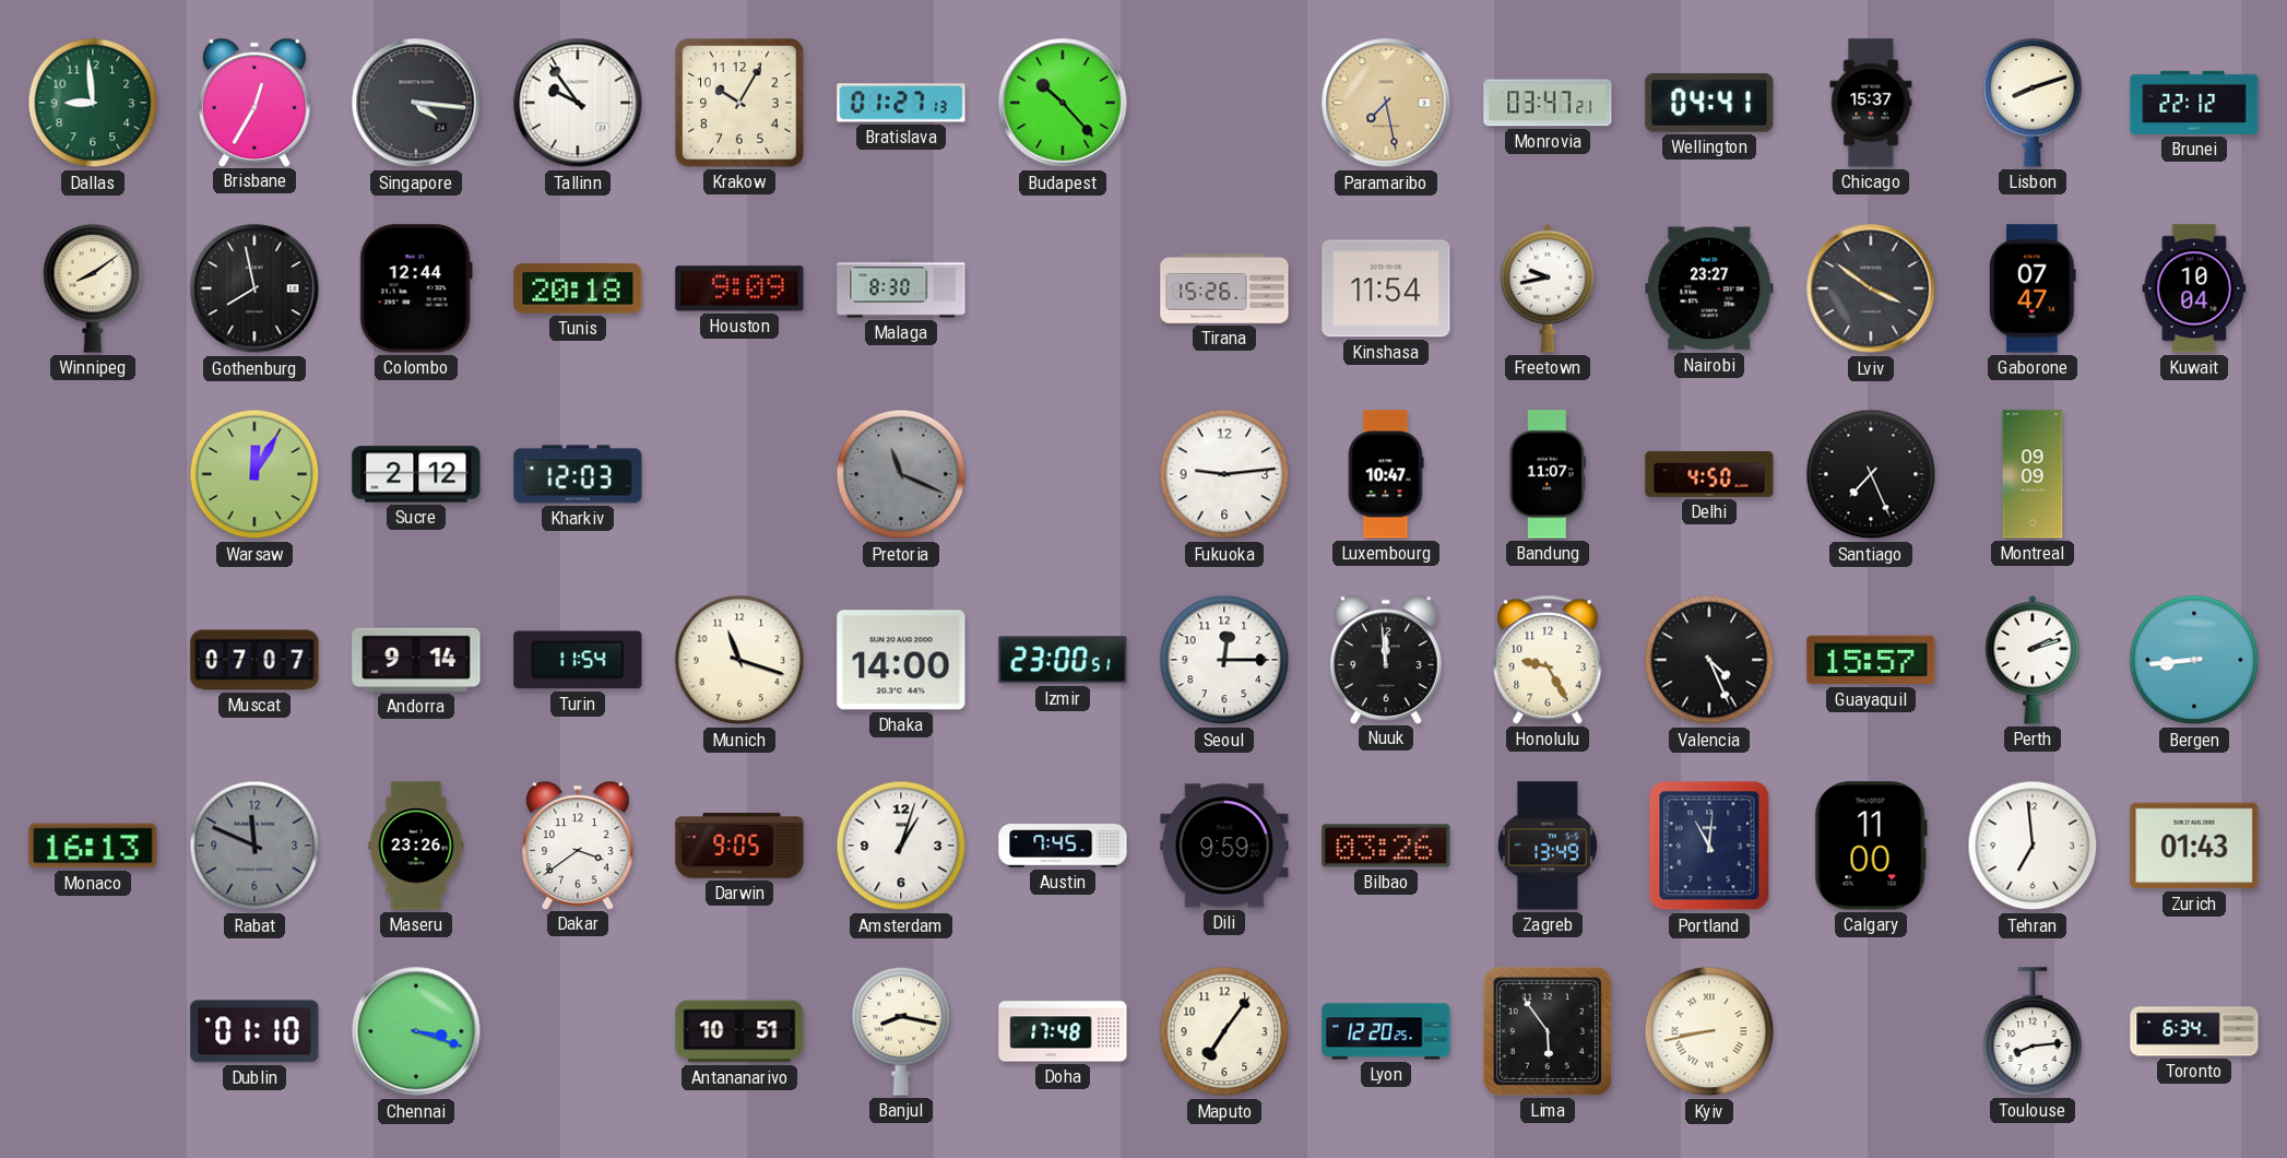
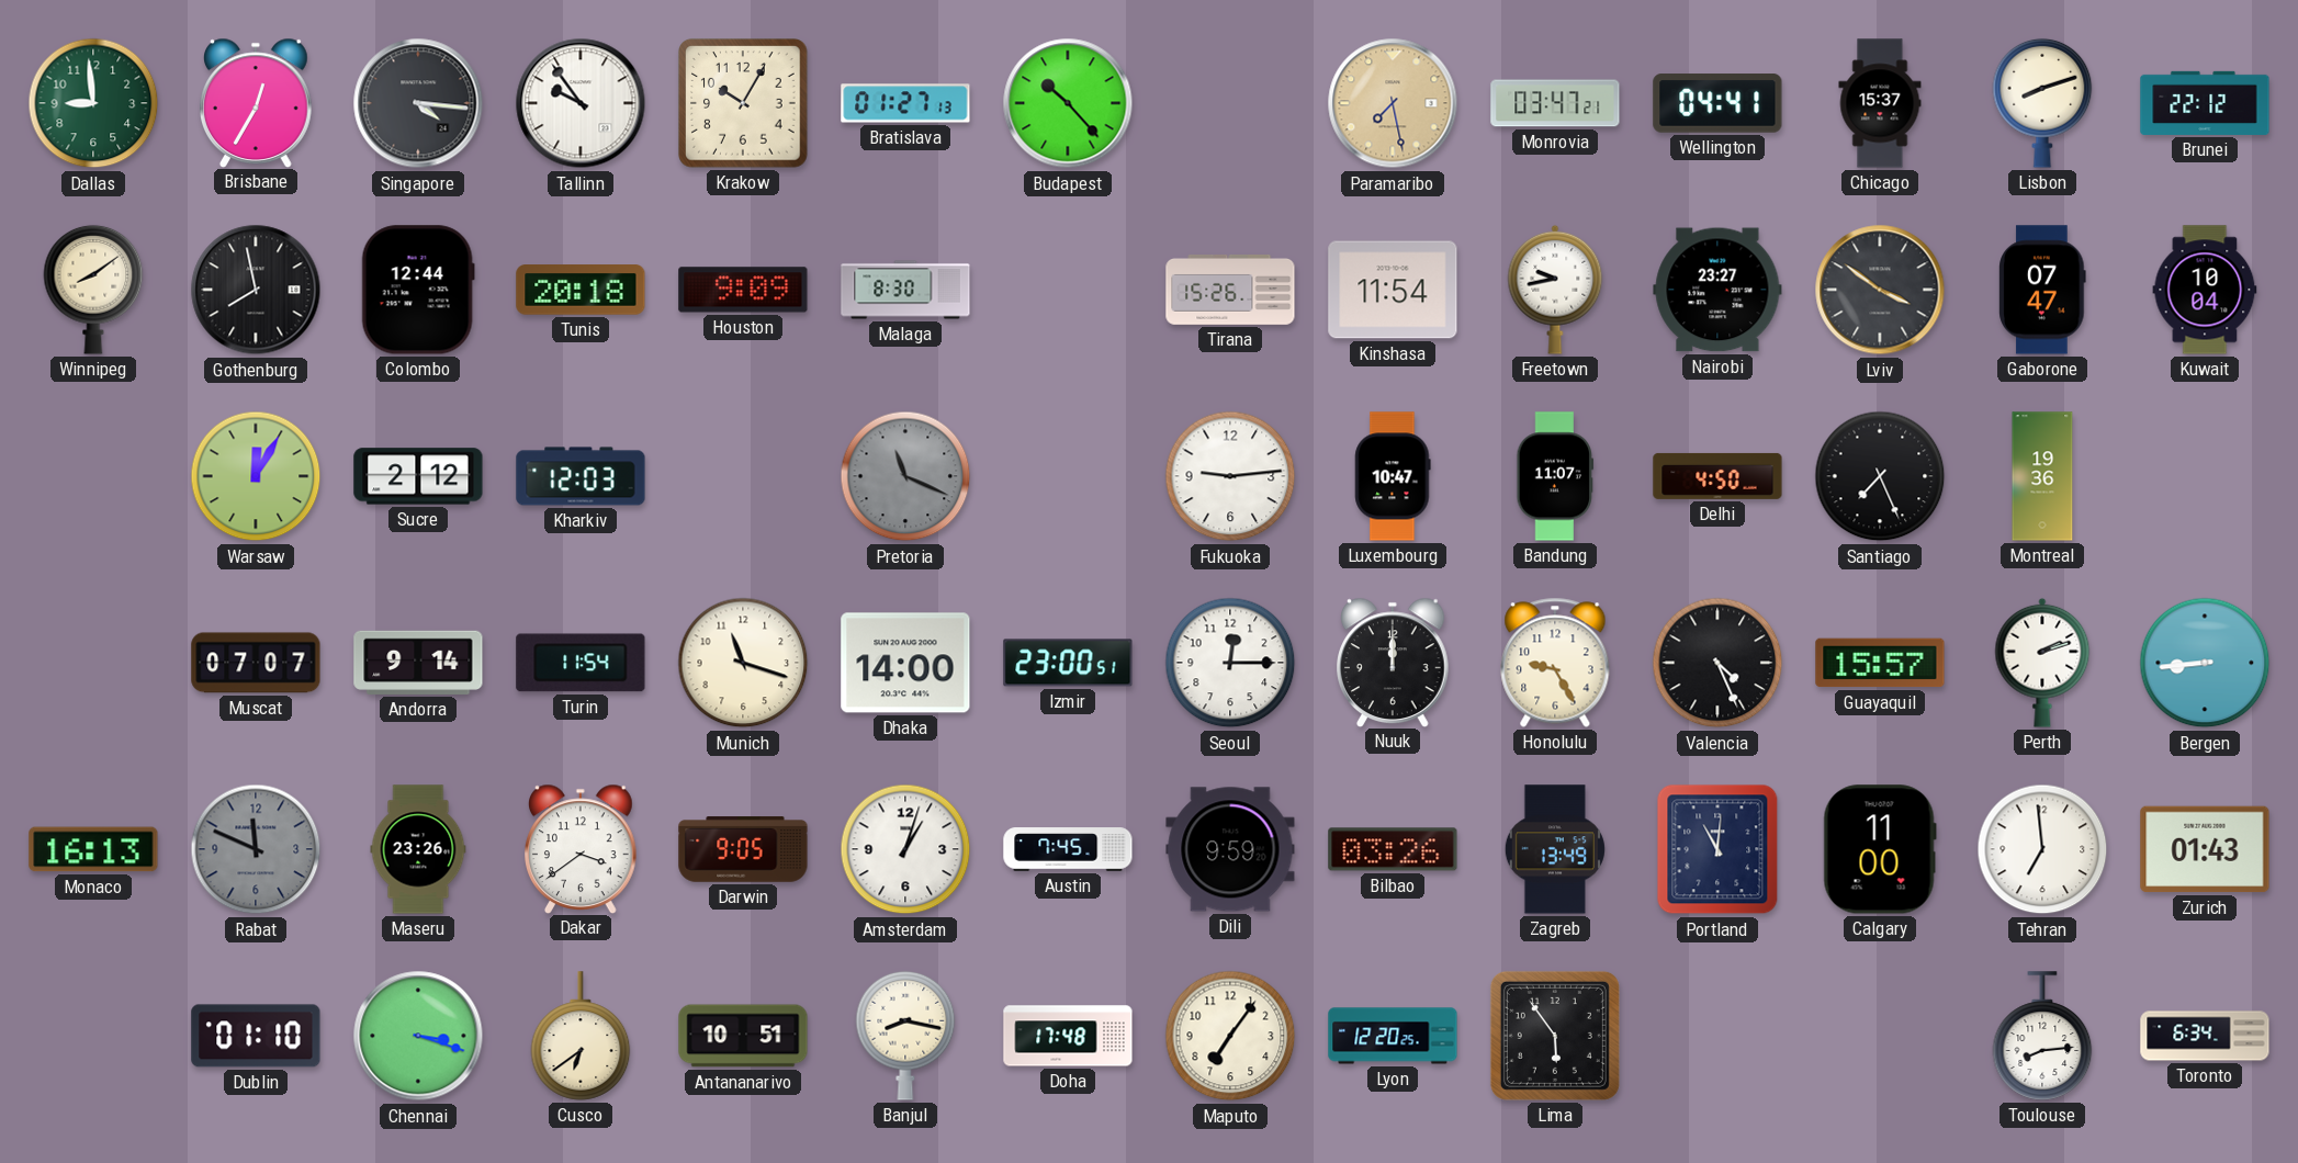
Montreal: 09:09 -> 19:36
Nuuk: 11:59 -> 12:00
Cusco: none -> 6:39
Kyiv: 8:43 -> none
